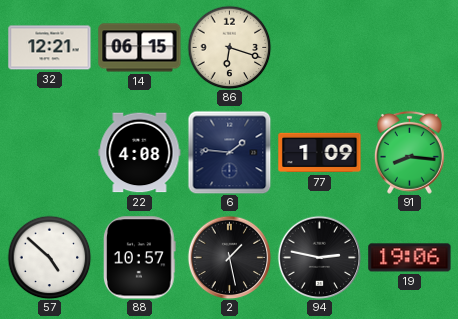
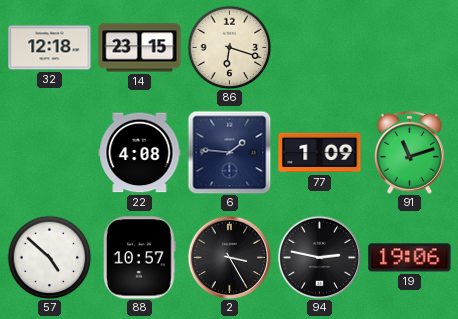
32: 12:21 -> 12:18
14: 06:15 -> 23:15
91: 8:16 -> 11:12
2: 1:28 -> 3:25
